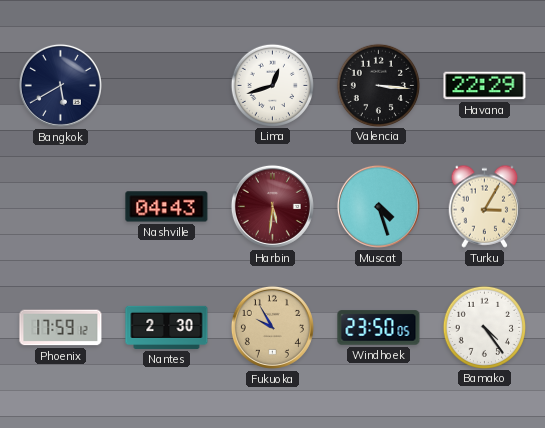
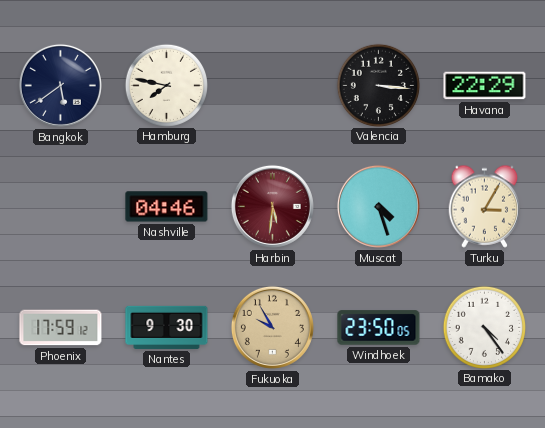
Bangkok: 5:40 -> 5:39
Hamburg: none -> 7:47
Lima: 12:42 -> none
Nashville: 04:43 -> 04:46
Nantes: 2:30 -> 9:30
